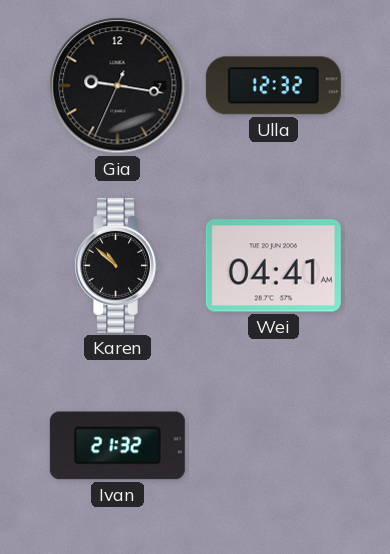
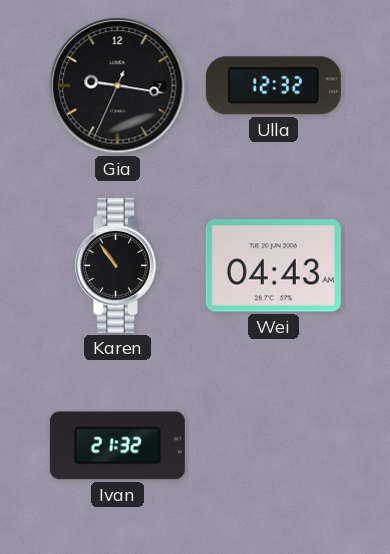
Karen: 10:52 -> 10:54
Wei: 04:41 -> 04:43
